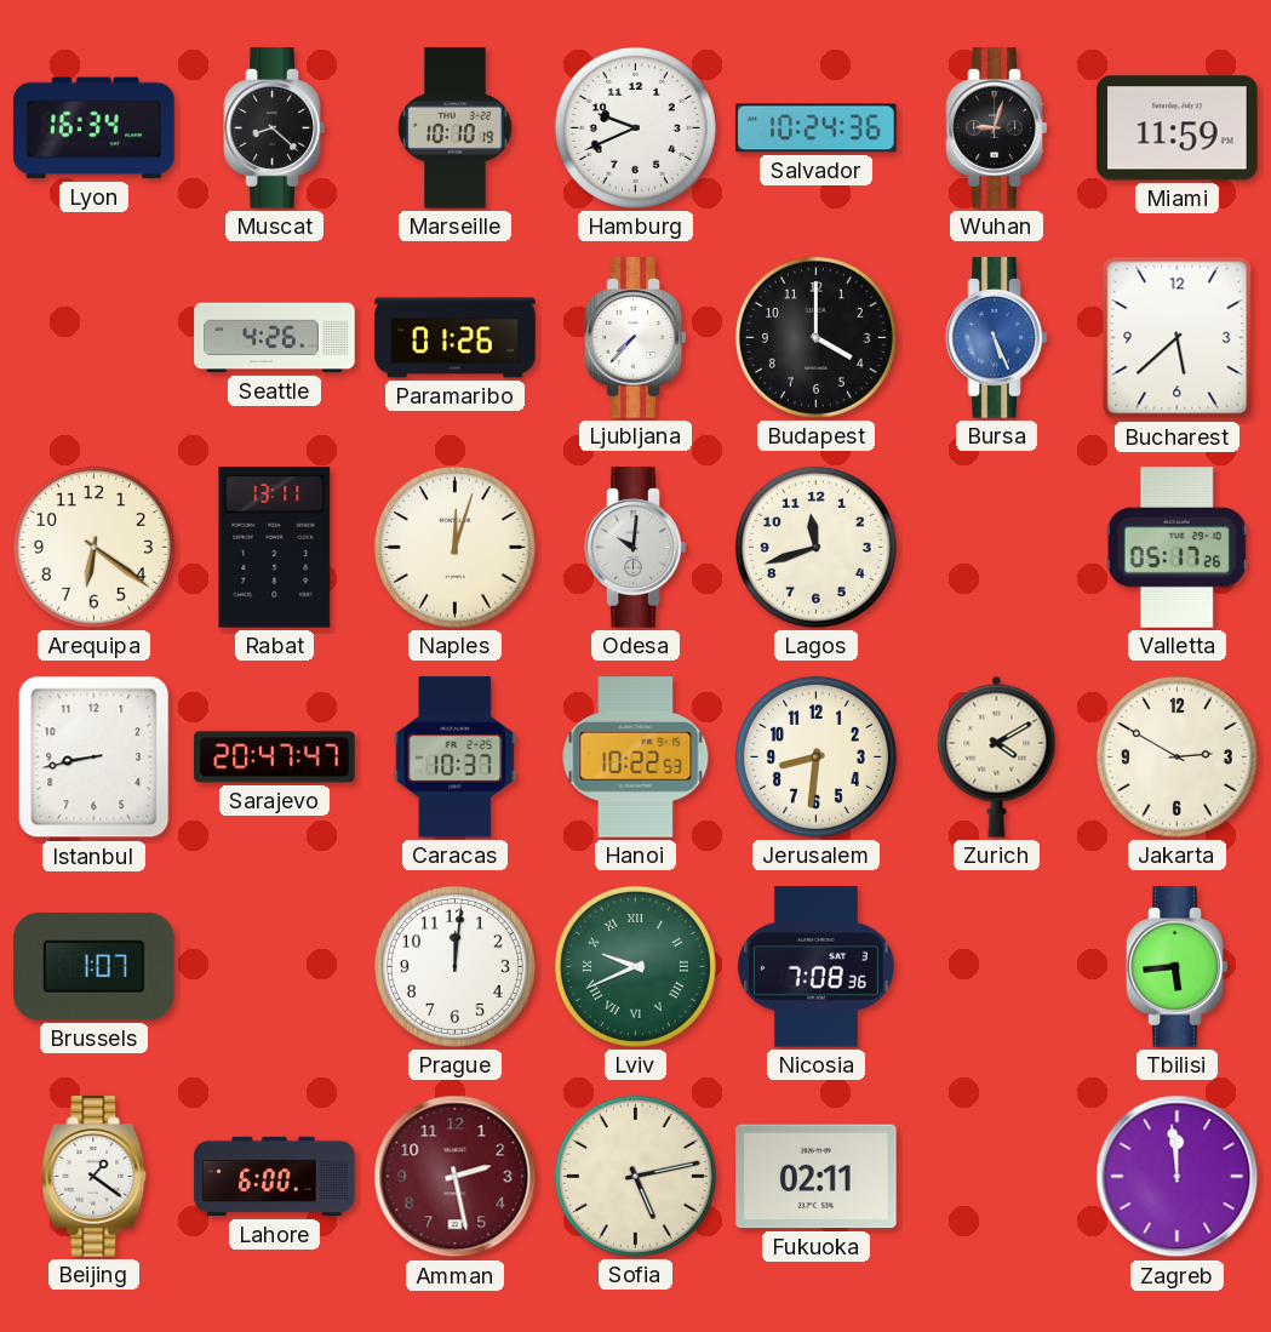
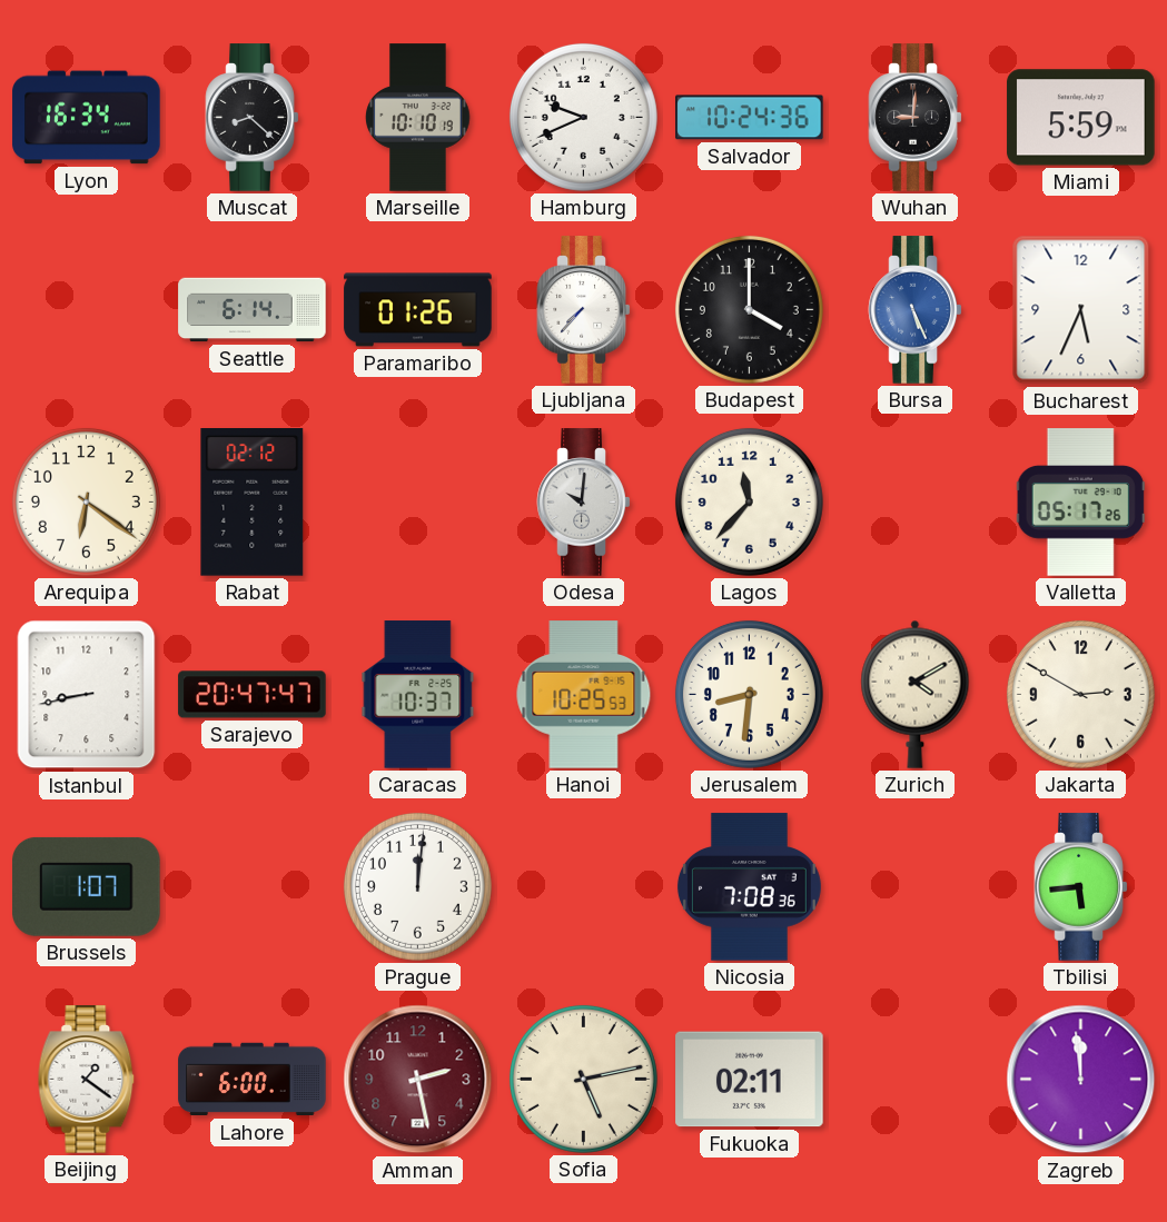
Wuhan: 9:03 -> 9:01
Miami: 11:59 -> 5:59
Seattle: 4:26 -> 6:14
Bucharest: 5:38 -> 5:34
Rabat: 13:11 -> 02:12
Naples: 12:03 -> none
Lagos: 11:42 -> 11:37
Hanoi: 10:22 -> 10:25
Lviv: 9:41 -> none
